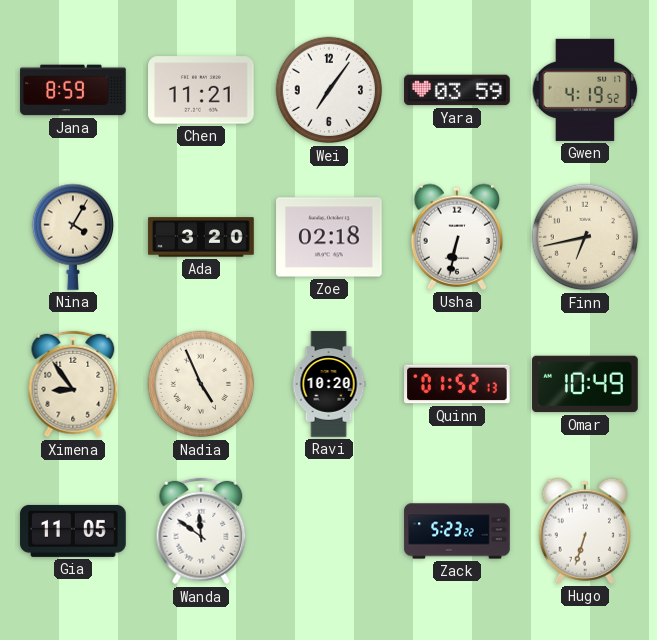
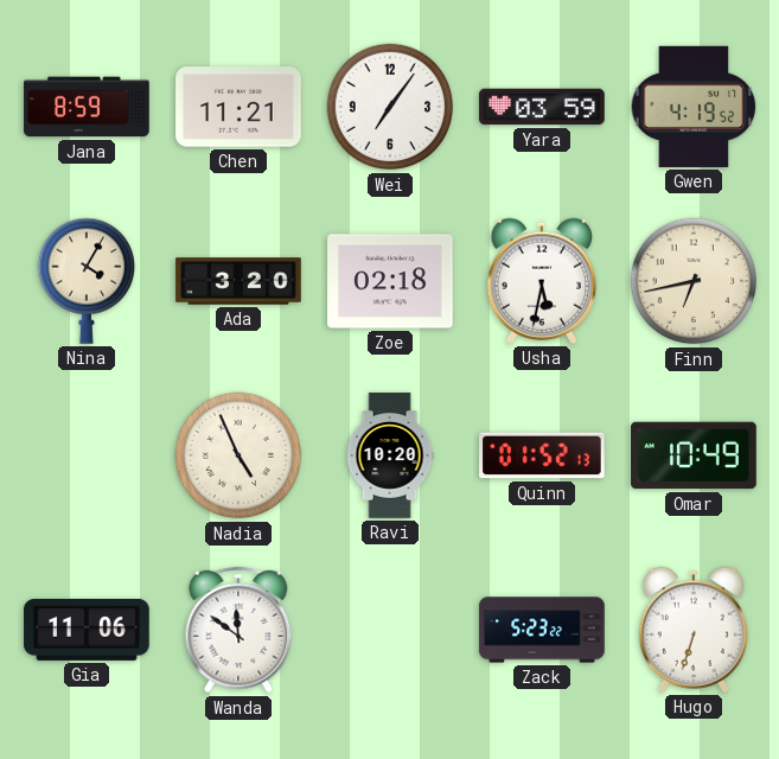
Usha: 6:32 -> 5:32
Ximena: 8:54 -> none
Gia: 11:05 -> 11:06
